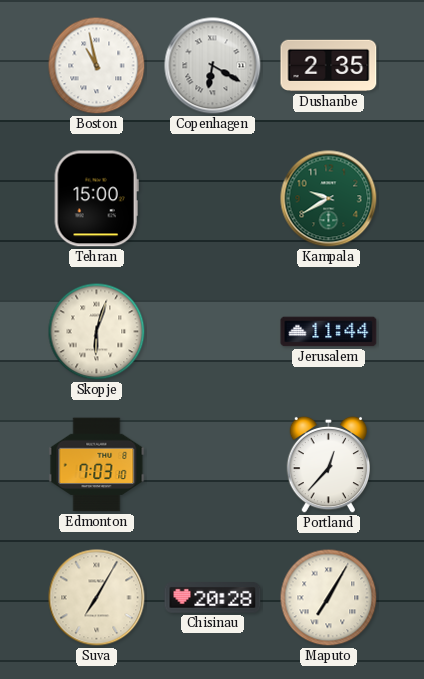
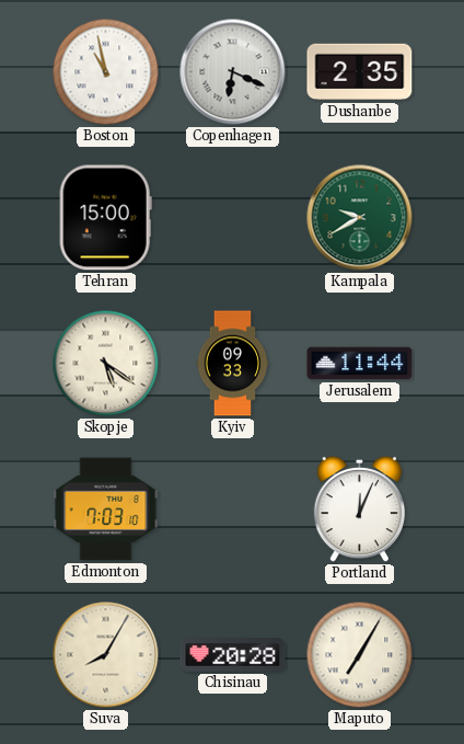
Copenhagen: 6:20 -> 6:19
Skopje: 6:03 -> 5:21
Kyiv: none -> 09:33
Portland: 12:37 -> 12:04
Suva: 7:05 -> 8:05
